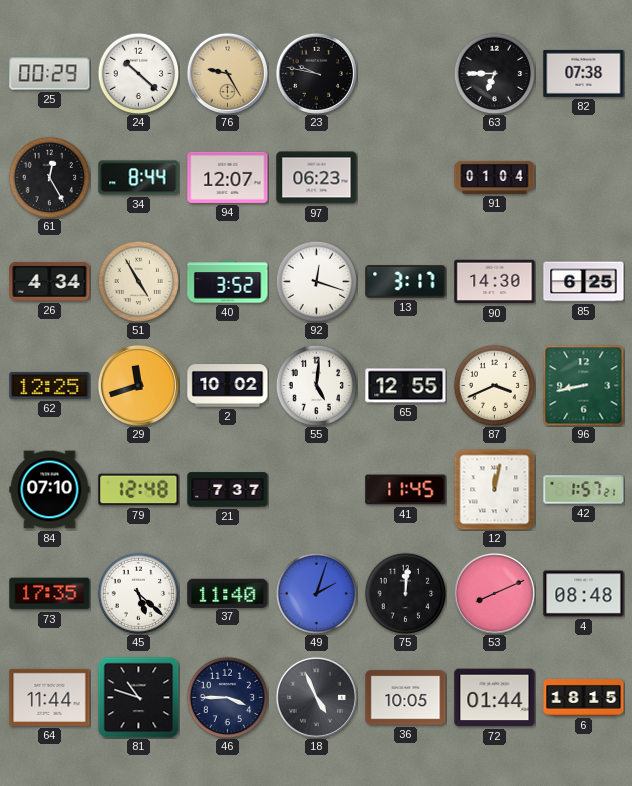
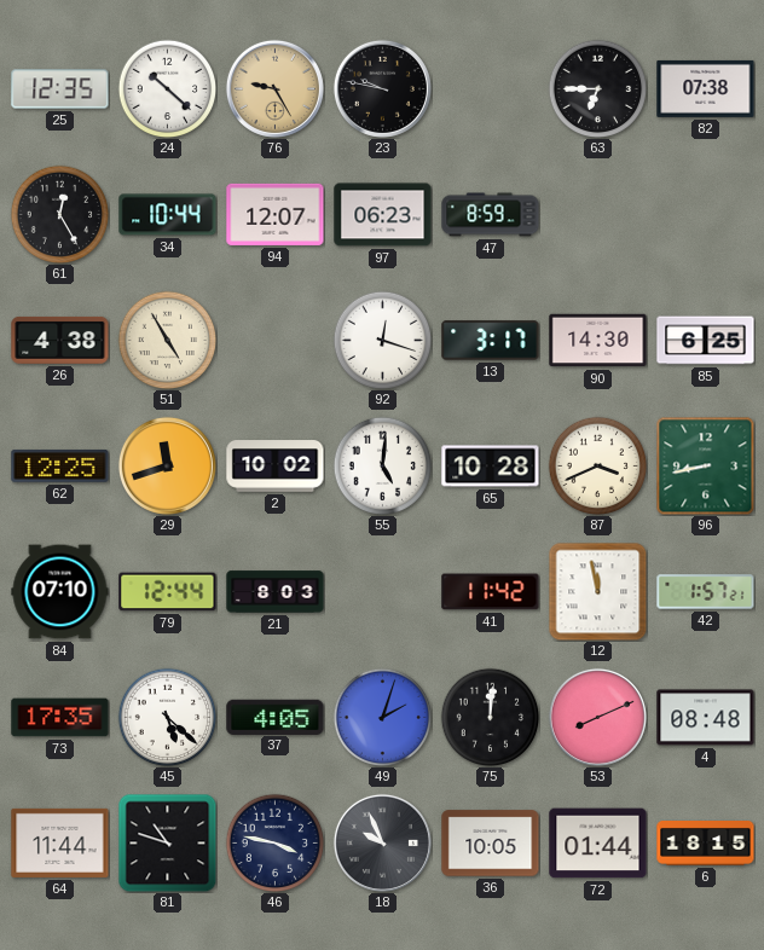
25: 00:29 -> 12:35
34: 8:44 -> 10:44
47: none -> 8:59
91: 01:04 -> none
26: 4:34 -> 4:38
40: 3:52 -> none
65: 12:55 -> 10:28
79: 12:48 -> 12:44
21: 7:37 -> 8:03
41: 11:45 -> 11:42
12: 12:02 -> 11:58
37: 11:40 -> 4:05
46: 3:45 -> 3:47
18: 4:56 -> 9:56
